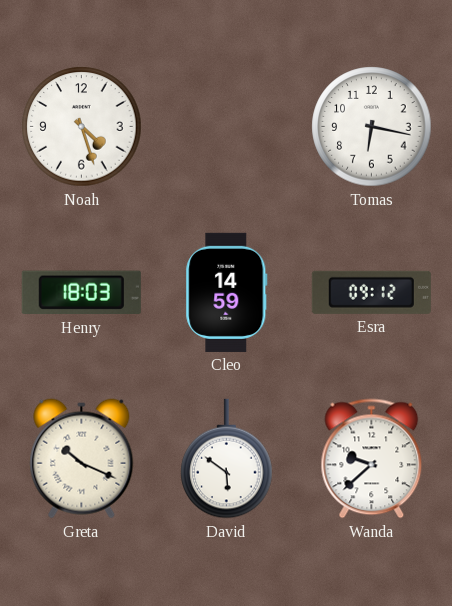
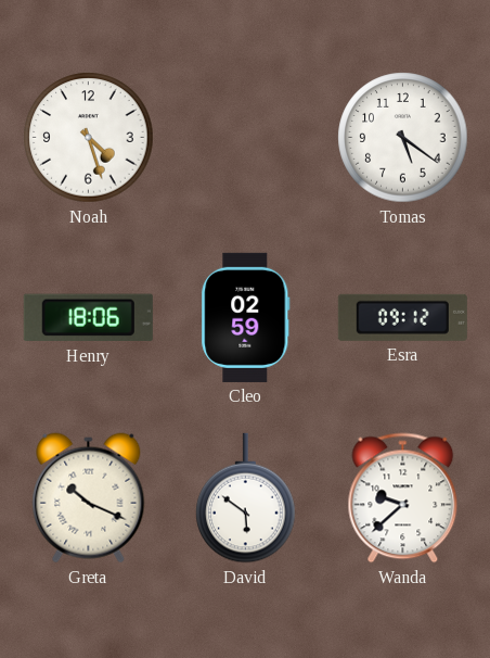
Tomas: 6:17 -> 5:21
Henry: 18:03 -> 18:06
Cleo: 14:59 -> 02:59
